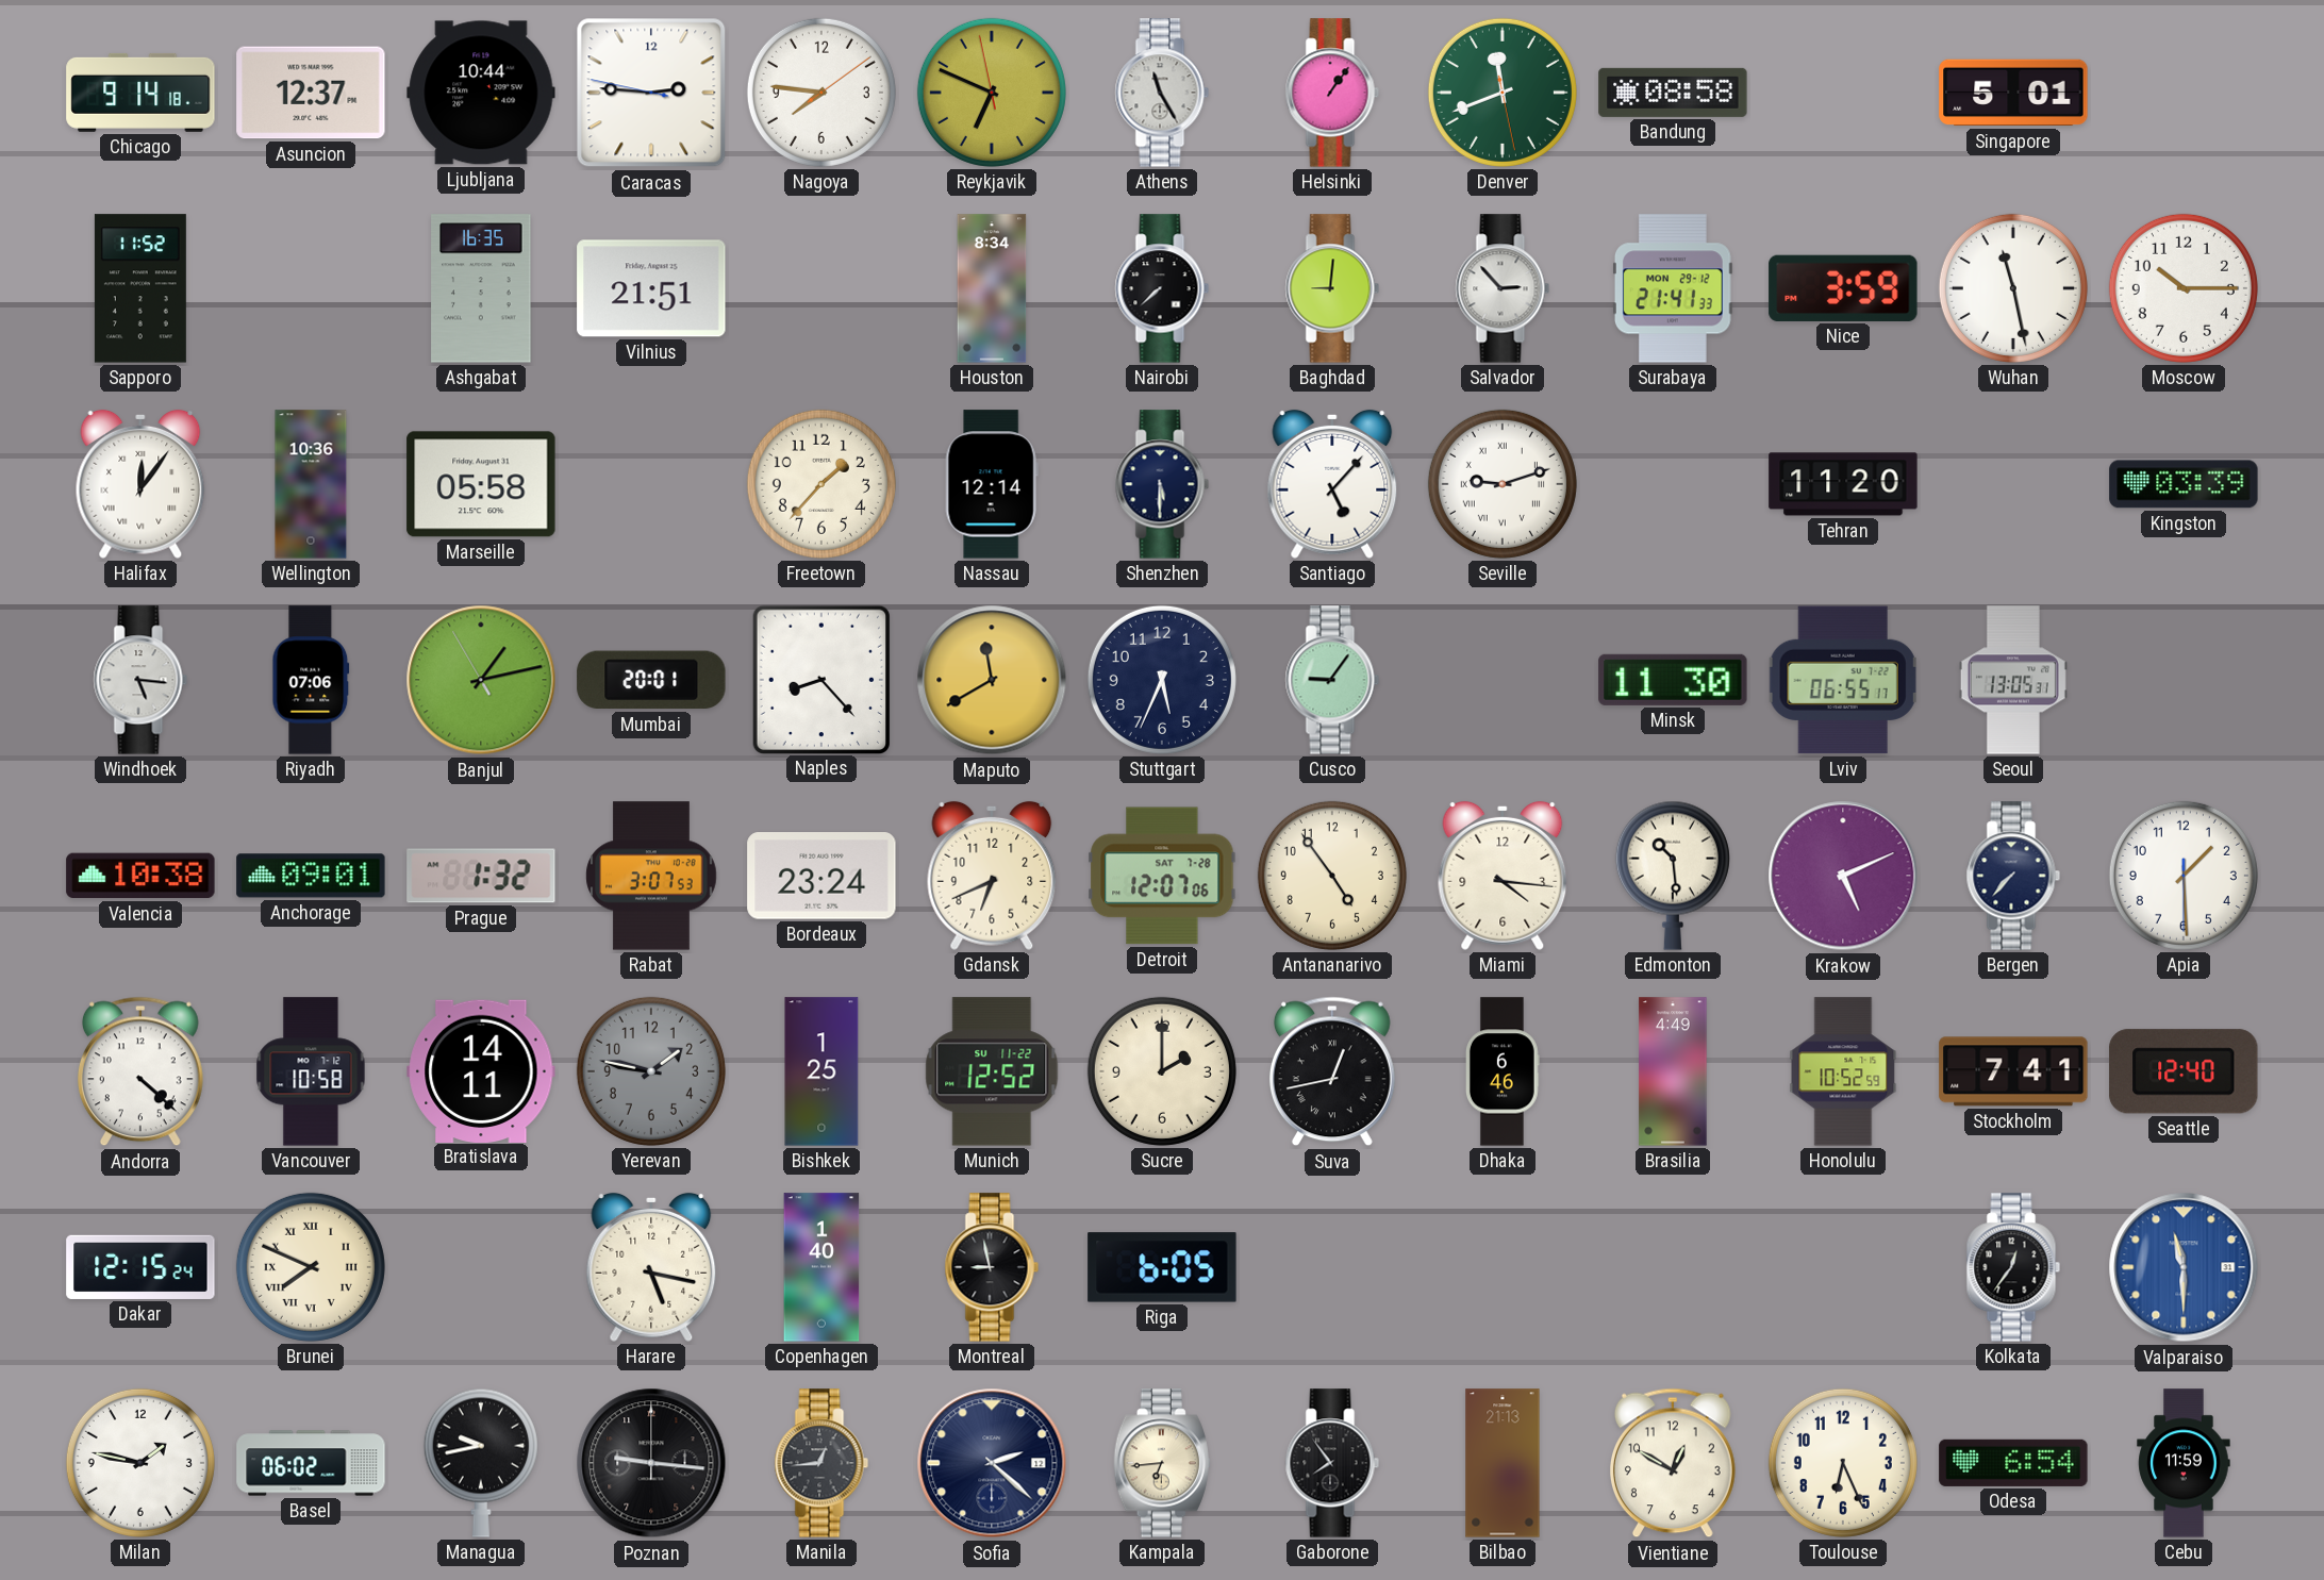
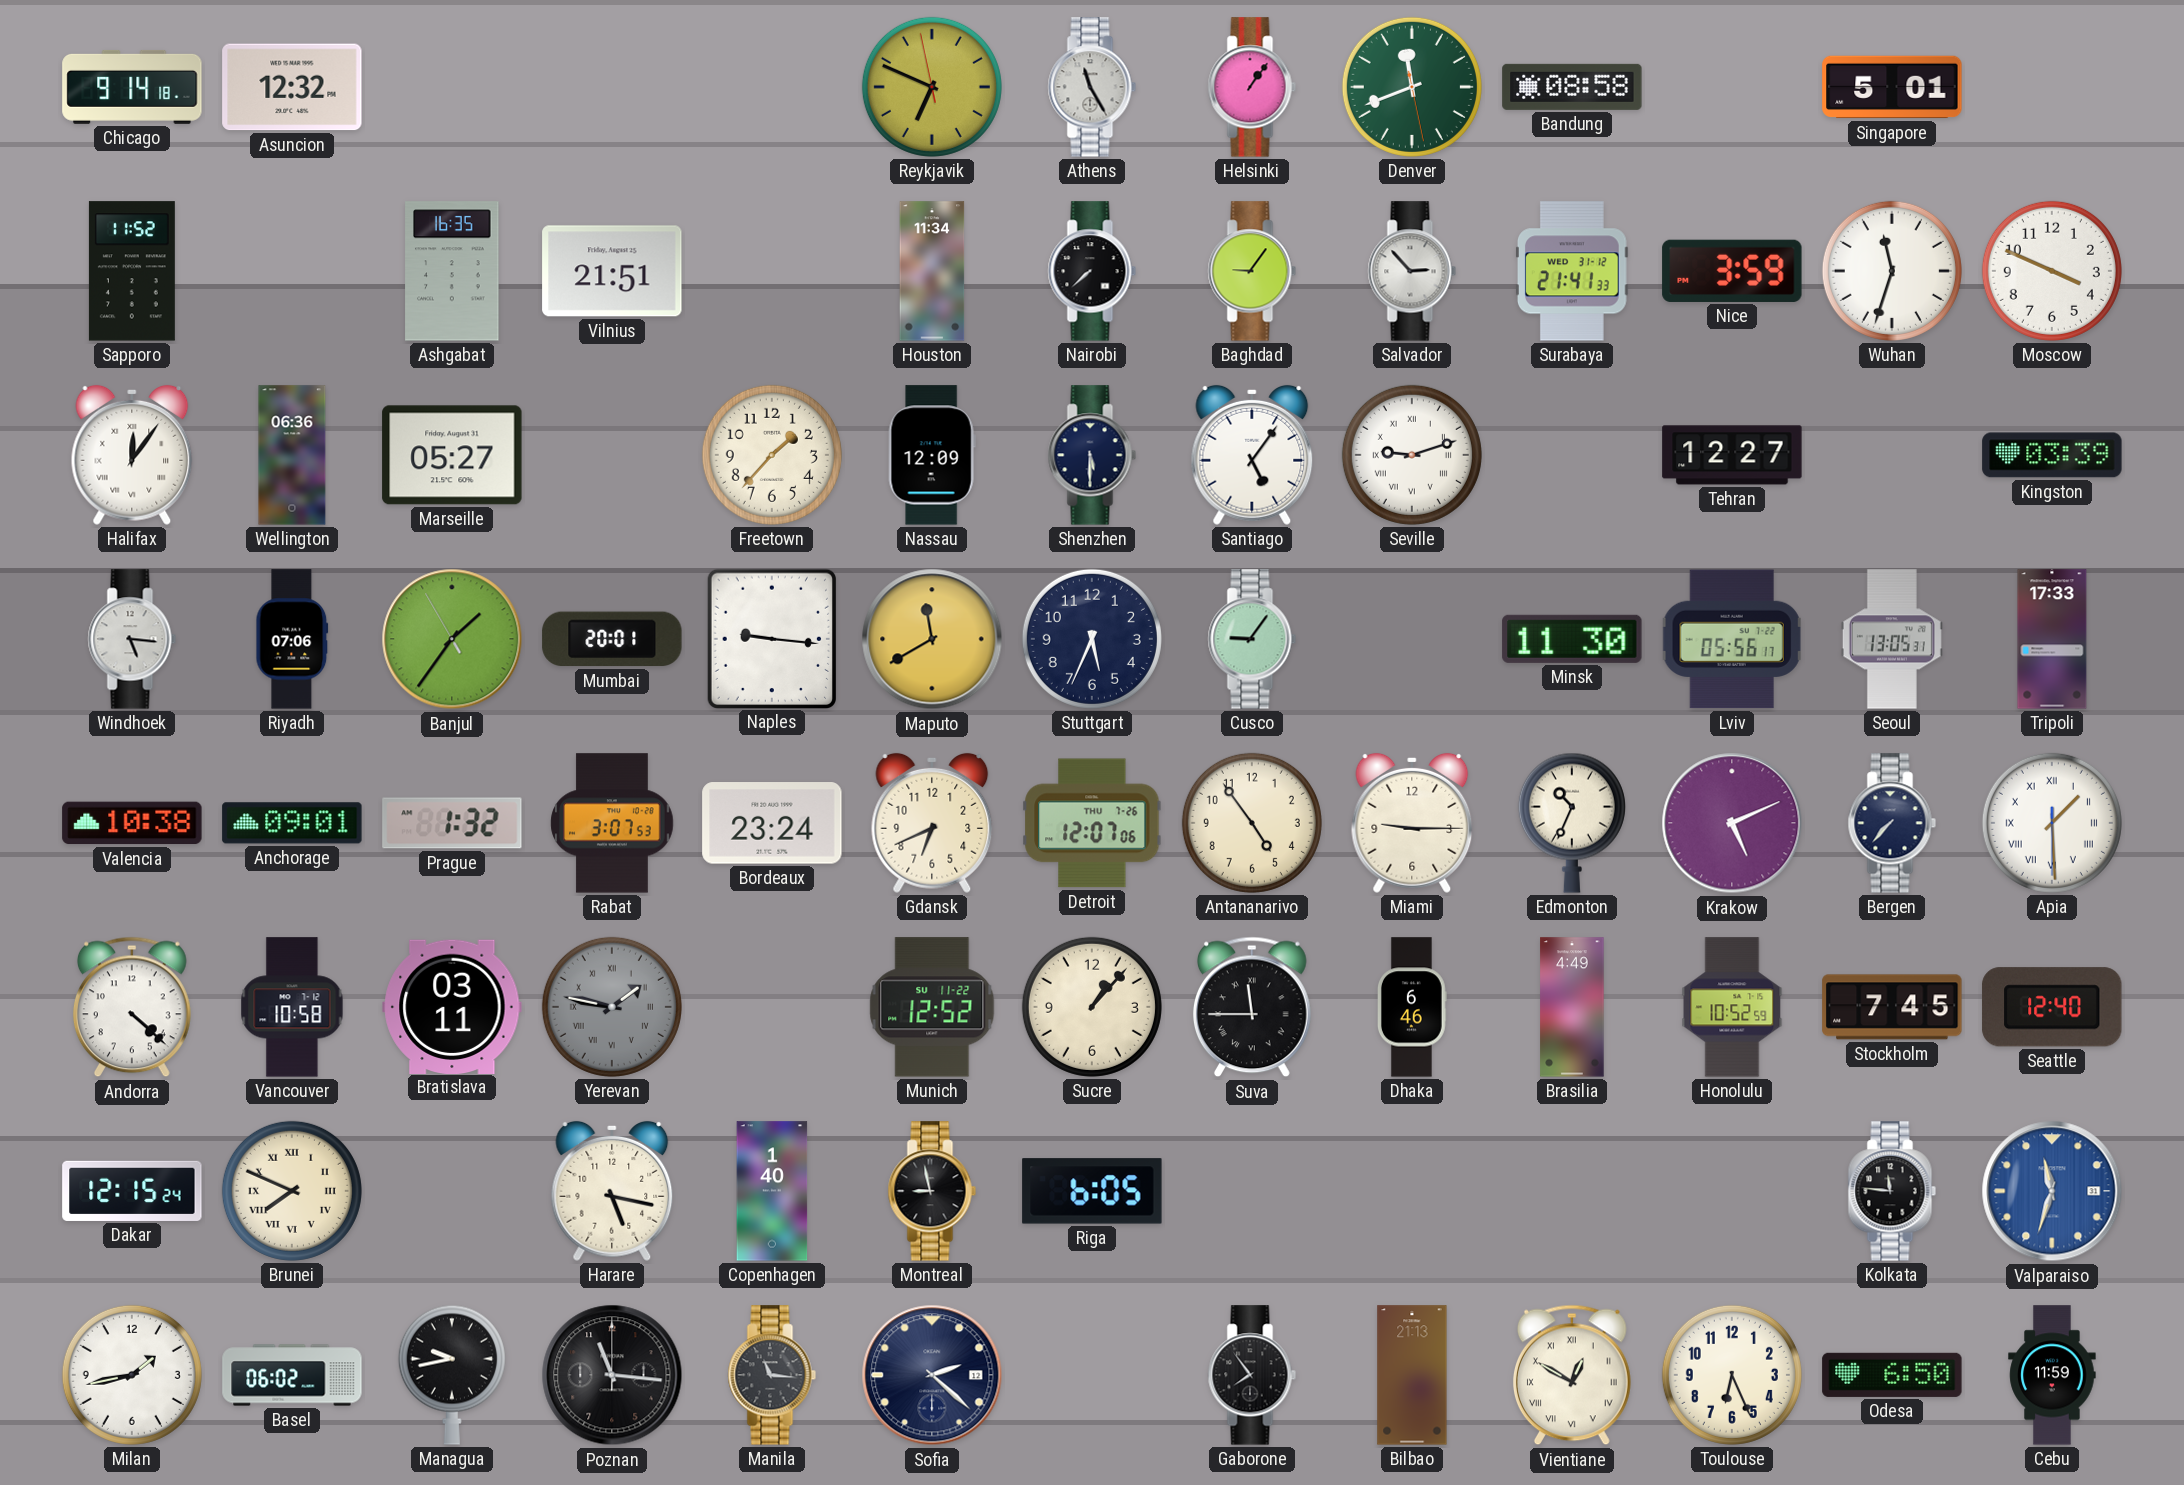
Asuncion: 12:37 -> 12:32
Ljubljana: 10:44 -> none
Caracas: 2:45 -> none
Nagoya: 7:46 -> none
Houston: 8:34 -> 11:34
Baghdad: 9:01 -> 9:06
Surabaya date: MON 29-12 -> WED 31-12
Wuhan: 11:28 -> 11:33
Moscow: 10:15 -> 3:49
Wellington: 10:36 -> 06:36
Marseille: 05:58 -> 05:27
Nassau: 12:14 -> 12:09
Santiago: 5:07 -> 5:06
Tehran: 11:20 -> 12:27
Banjul: 1:12 -> 1:35
Naples: 8:23 -> 9:16
Lviv: 06:55 -> 05:56
Tripoli: none -> 17:33
Detroit date: SAT 7-28 -> THU 7-26
Miami: 4:16 -> 9:15
Edmonton: 10:29 -> 10:34
Apia numerals: Arabic -> Roman
Bratislava: 14:11 -> 03:11
Yerevan numerals: Arabic -> Roman
Bishkek: 1:25 -> none
Sucre: 2:00 -> 1:07
Suva: 12:43 -> 11:45
Stockholm: 7:41 -> 7:45
Kolkata: 12:36 -> 11:46
Valparaiso: 11:30 -> 11:33
Milan: 1:47 -> 1:43
Poznan: 9:16 -> 11:16
Manila: 12:44 -> 11:16
Kampala: 6:44 -> none
Vientiane numerals: Arabic -> Roman
Odesa: 6:54 -> 6:50
